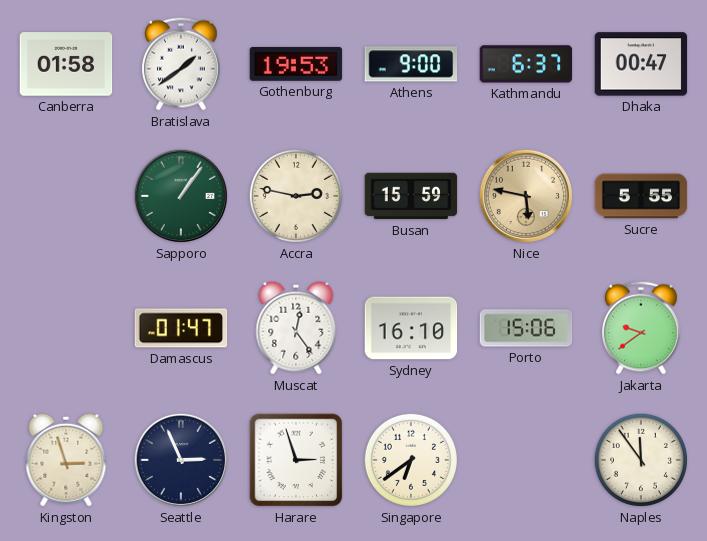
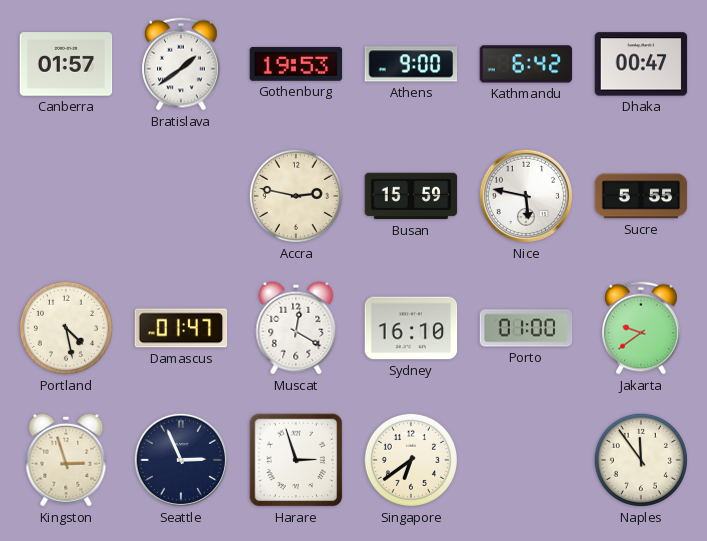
Canberra: 01:58 -> 01:57
Kathmandu: 6:37 -> 6:42
Sapporo: 1:06 -> none
Nice dial: champagne -> white
Portland: none -> 4:28
Muscat: 12:24 -> 12:20
Porto: 15:06 -> 01:00
